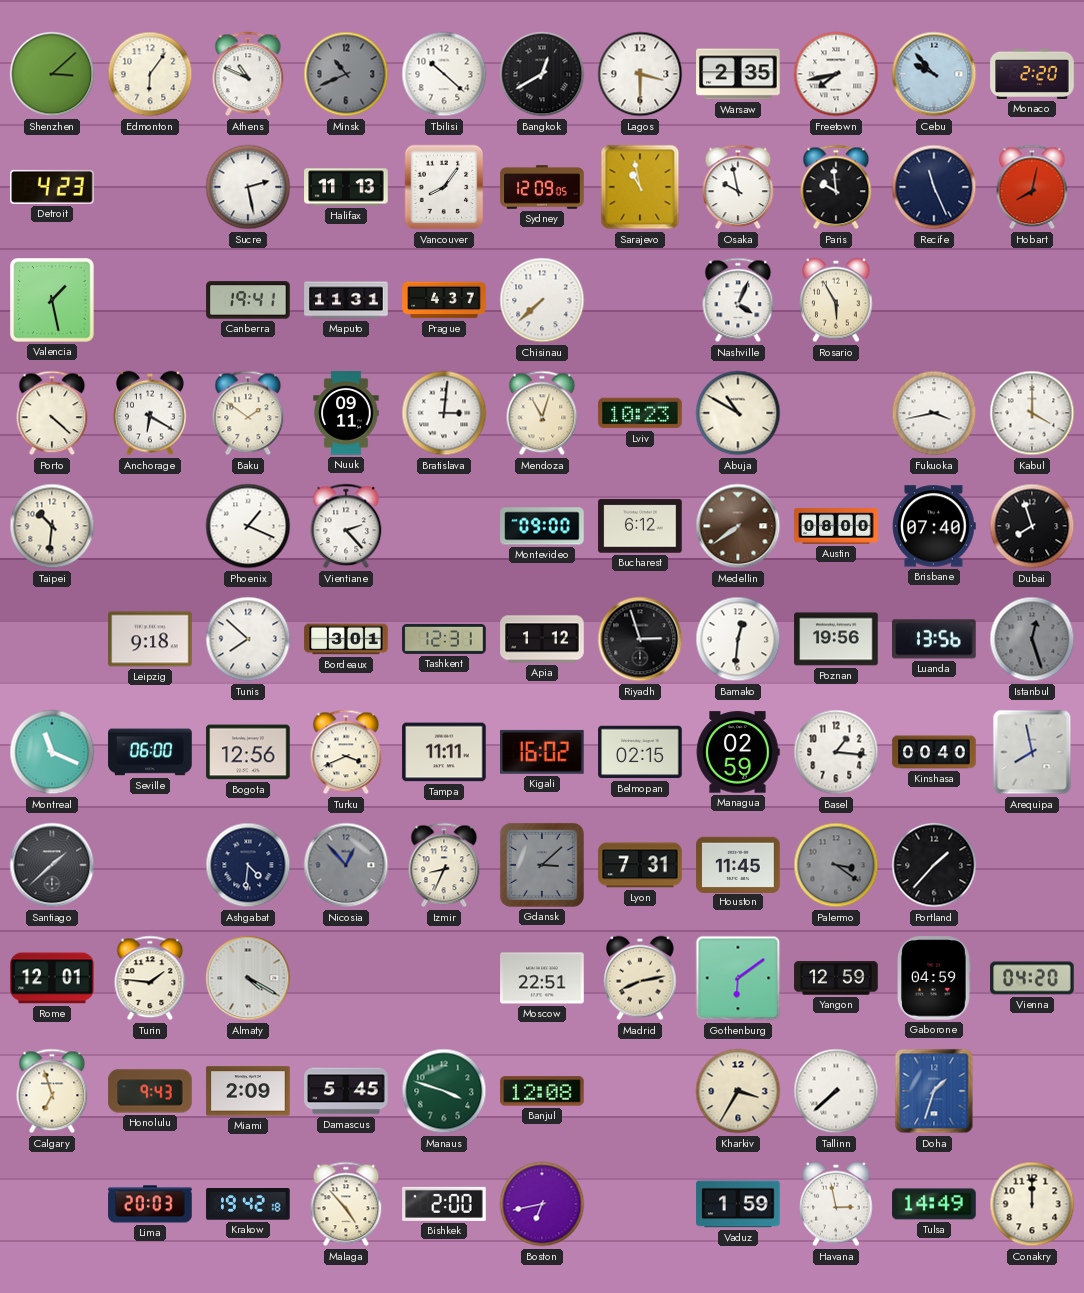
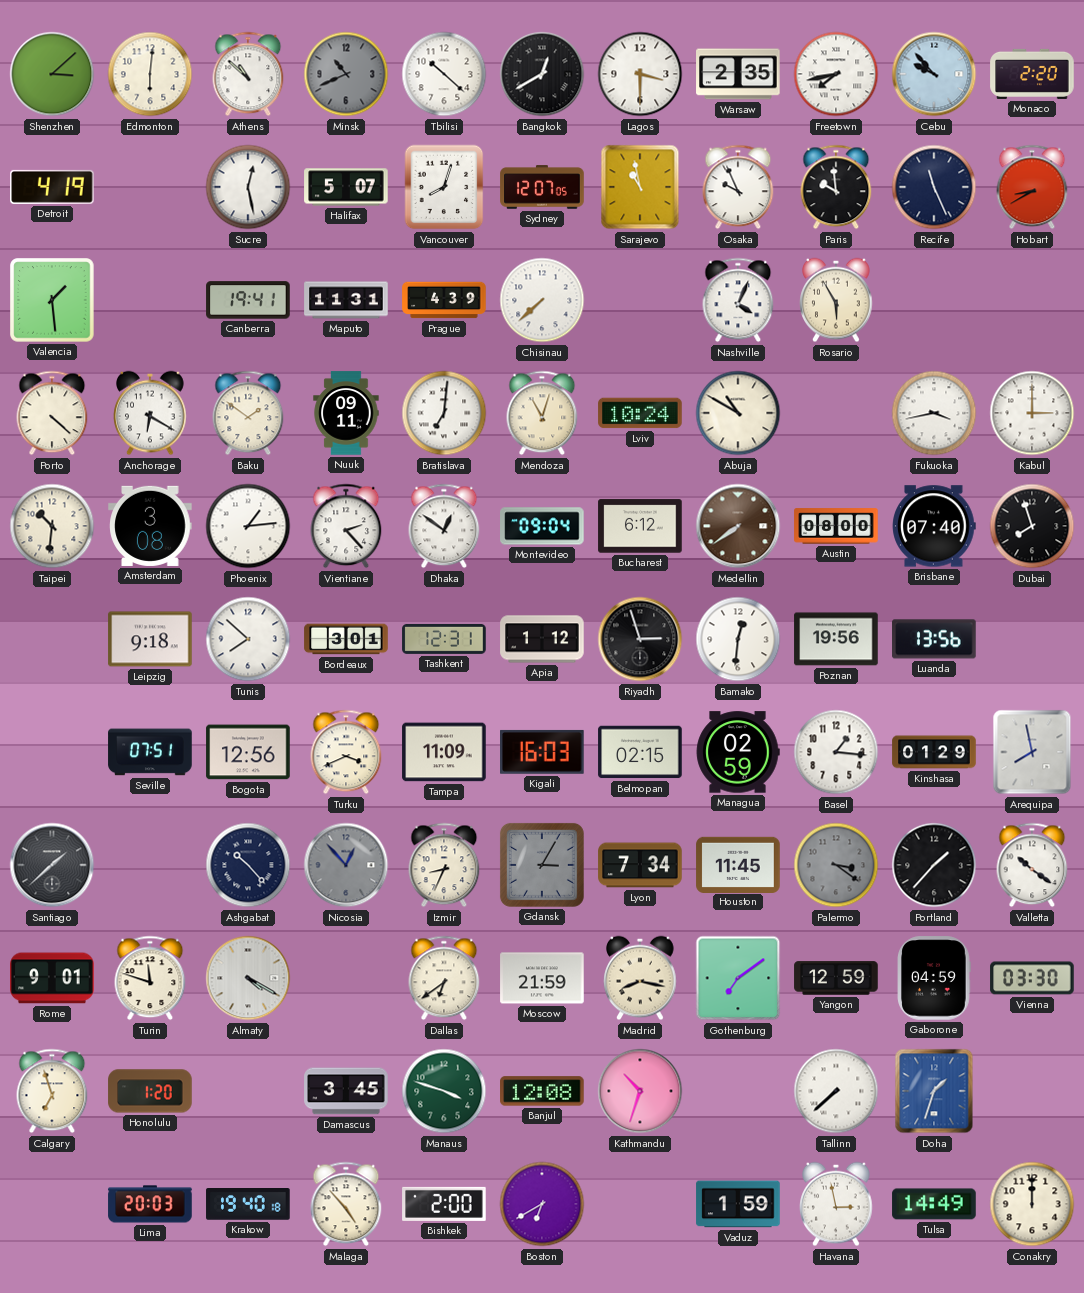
Edmonton: 6:06 -> 6:01
Athens: 10:49 -> 10:52
Detroit: 4:23 -> 4:19
Sucre: 2:28 -> 12:28
Halifax: 11:13 -> 5:07
Vancouver: 8:06 -> 8:03
Sydney: 12:09 -> 12:07
Osaka: 9:58 -> 9:56
Hobart: 8:02 -> 8:40
Valencia: 1:28 -> 1:29
Prague: 4:37 -> 4:39
Bratislava: 3:01 -> 7:01
Lviv: 10:23 -> 10:24
Kabul: 4:00 -> 3:00
Amsterdam: none -> 3:08
Phoenix: 1:19 -> 1:14
Dhaka: none -> 12:51
Montevideo: 09:00 -> 09:04
Istanbul: 12:27 -> none
Montreal: 11:19 -> none
Seville: 06:00 -> 07:51
Tampa: 11:11 -> 11:09
Kigali: 16:02 -> 16:03
Kinshasa: 00:40 -> 01:29
Ashgabat: 4:31 -> 10:23
Gdansk: 3:08 -> 3:05
Lyon: 7:31 -> 7:34
Valletta: none -> 10:21
Rome: 12:01 -> 9:01
Turin: 1:46 -> 11:48
Dallas: none -> 6:39
Moscow: 22:51 -> 21:59
Madrid: 8:13 -> 8:17
Gothenburg: 6:09 -> 7:09
Vienna: 04:20 -> 03:30
Honolulu: 9:43 -> 1:20
Miami: 2:09 -> none
Damascus: 5:45 -> 3:45
Kathmandu: none -> 10:33
Kharkiv: 3:35 -> none
Krakow: 19:42 -> 19:40
Boston: 6:43 -> 6:40
